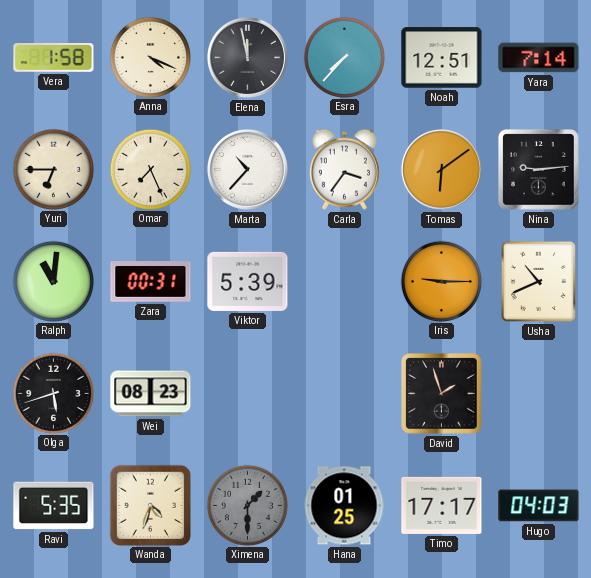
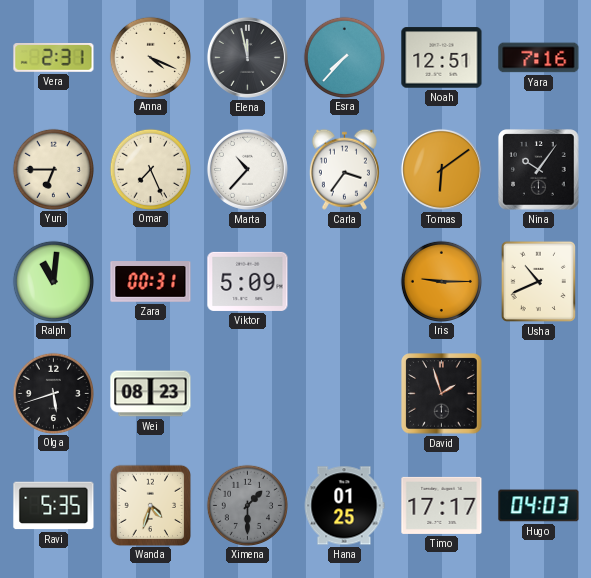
Vera: 1:58 -> 2:31
Yara: 7:14 -> 7:16
Nina: 9:14 -> 10:06
Viktor: 5:39 -> 5:09
